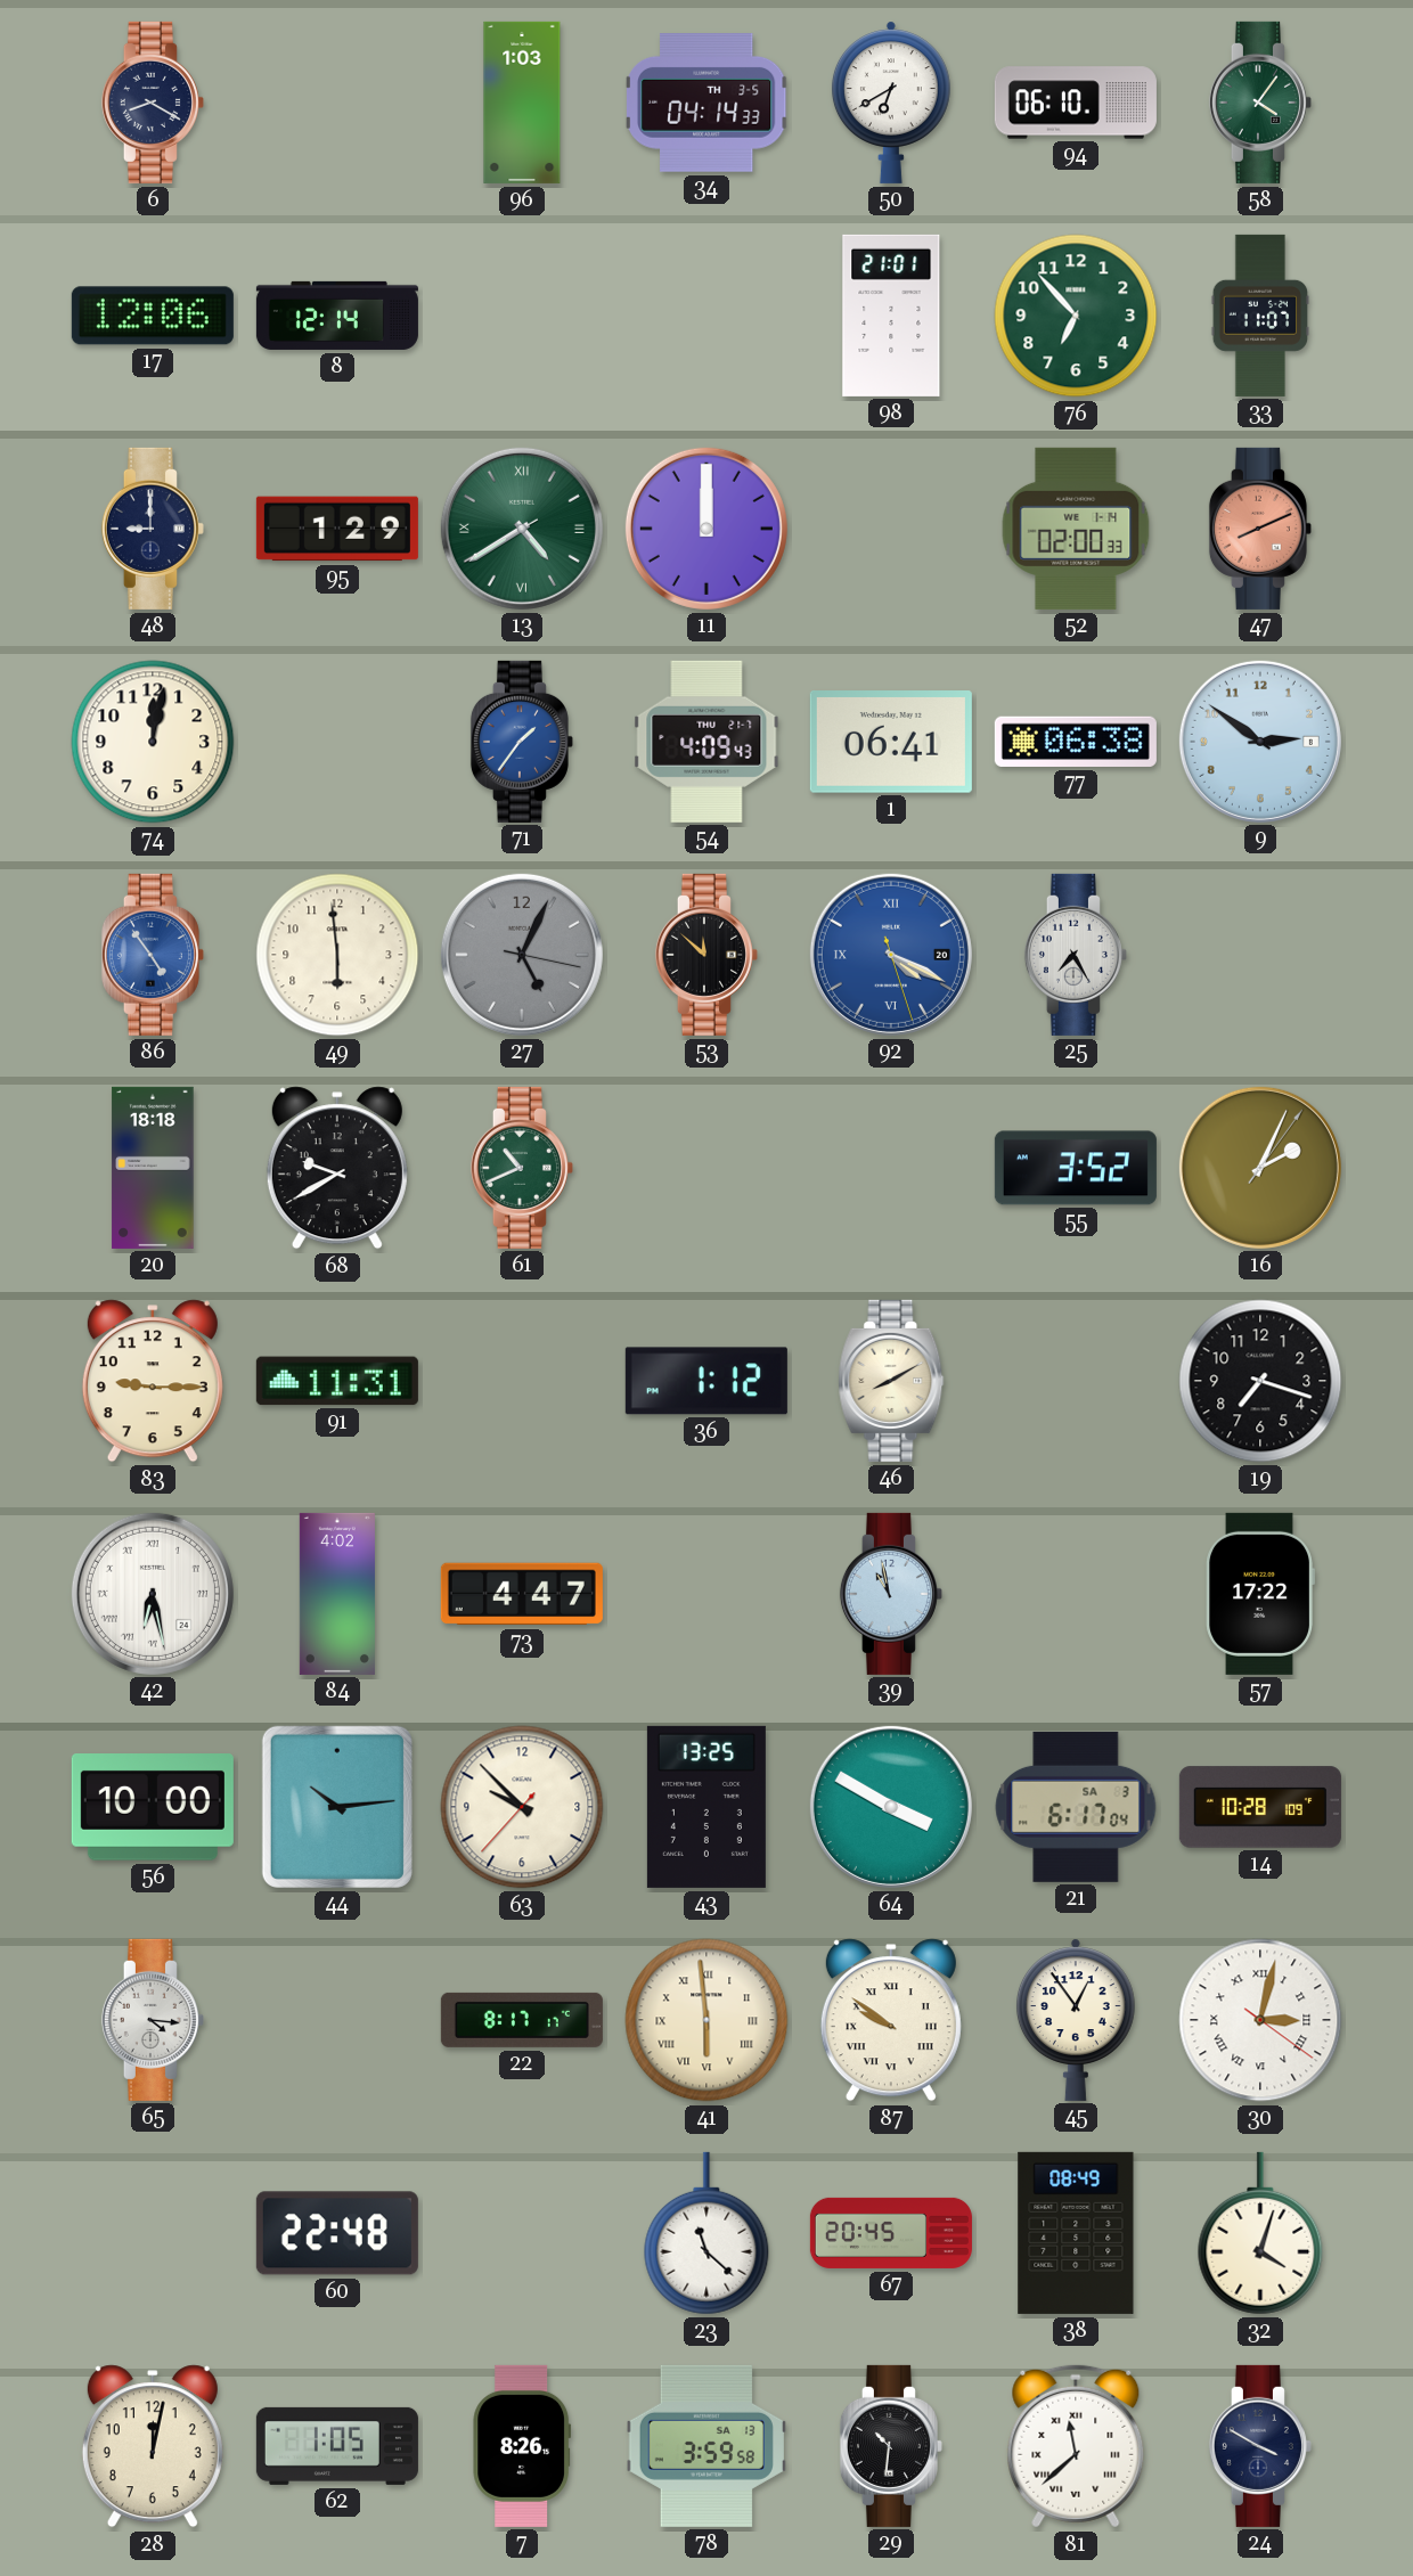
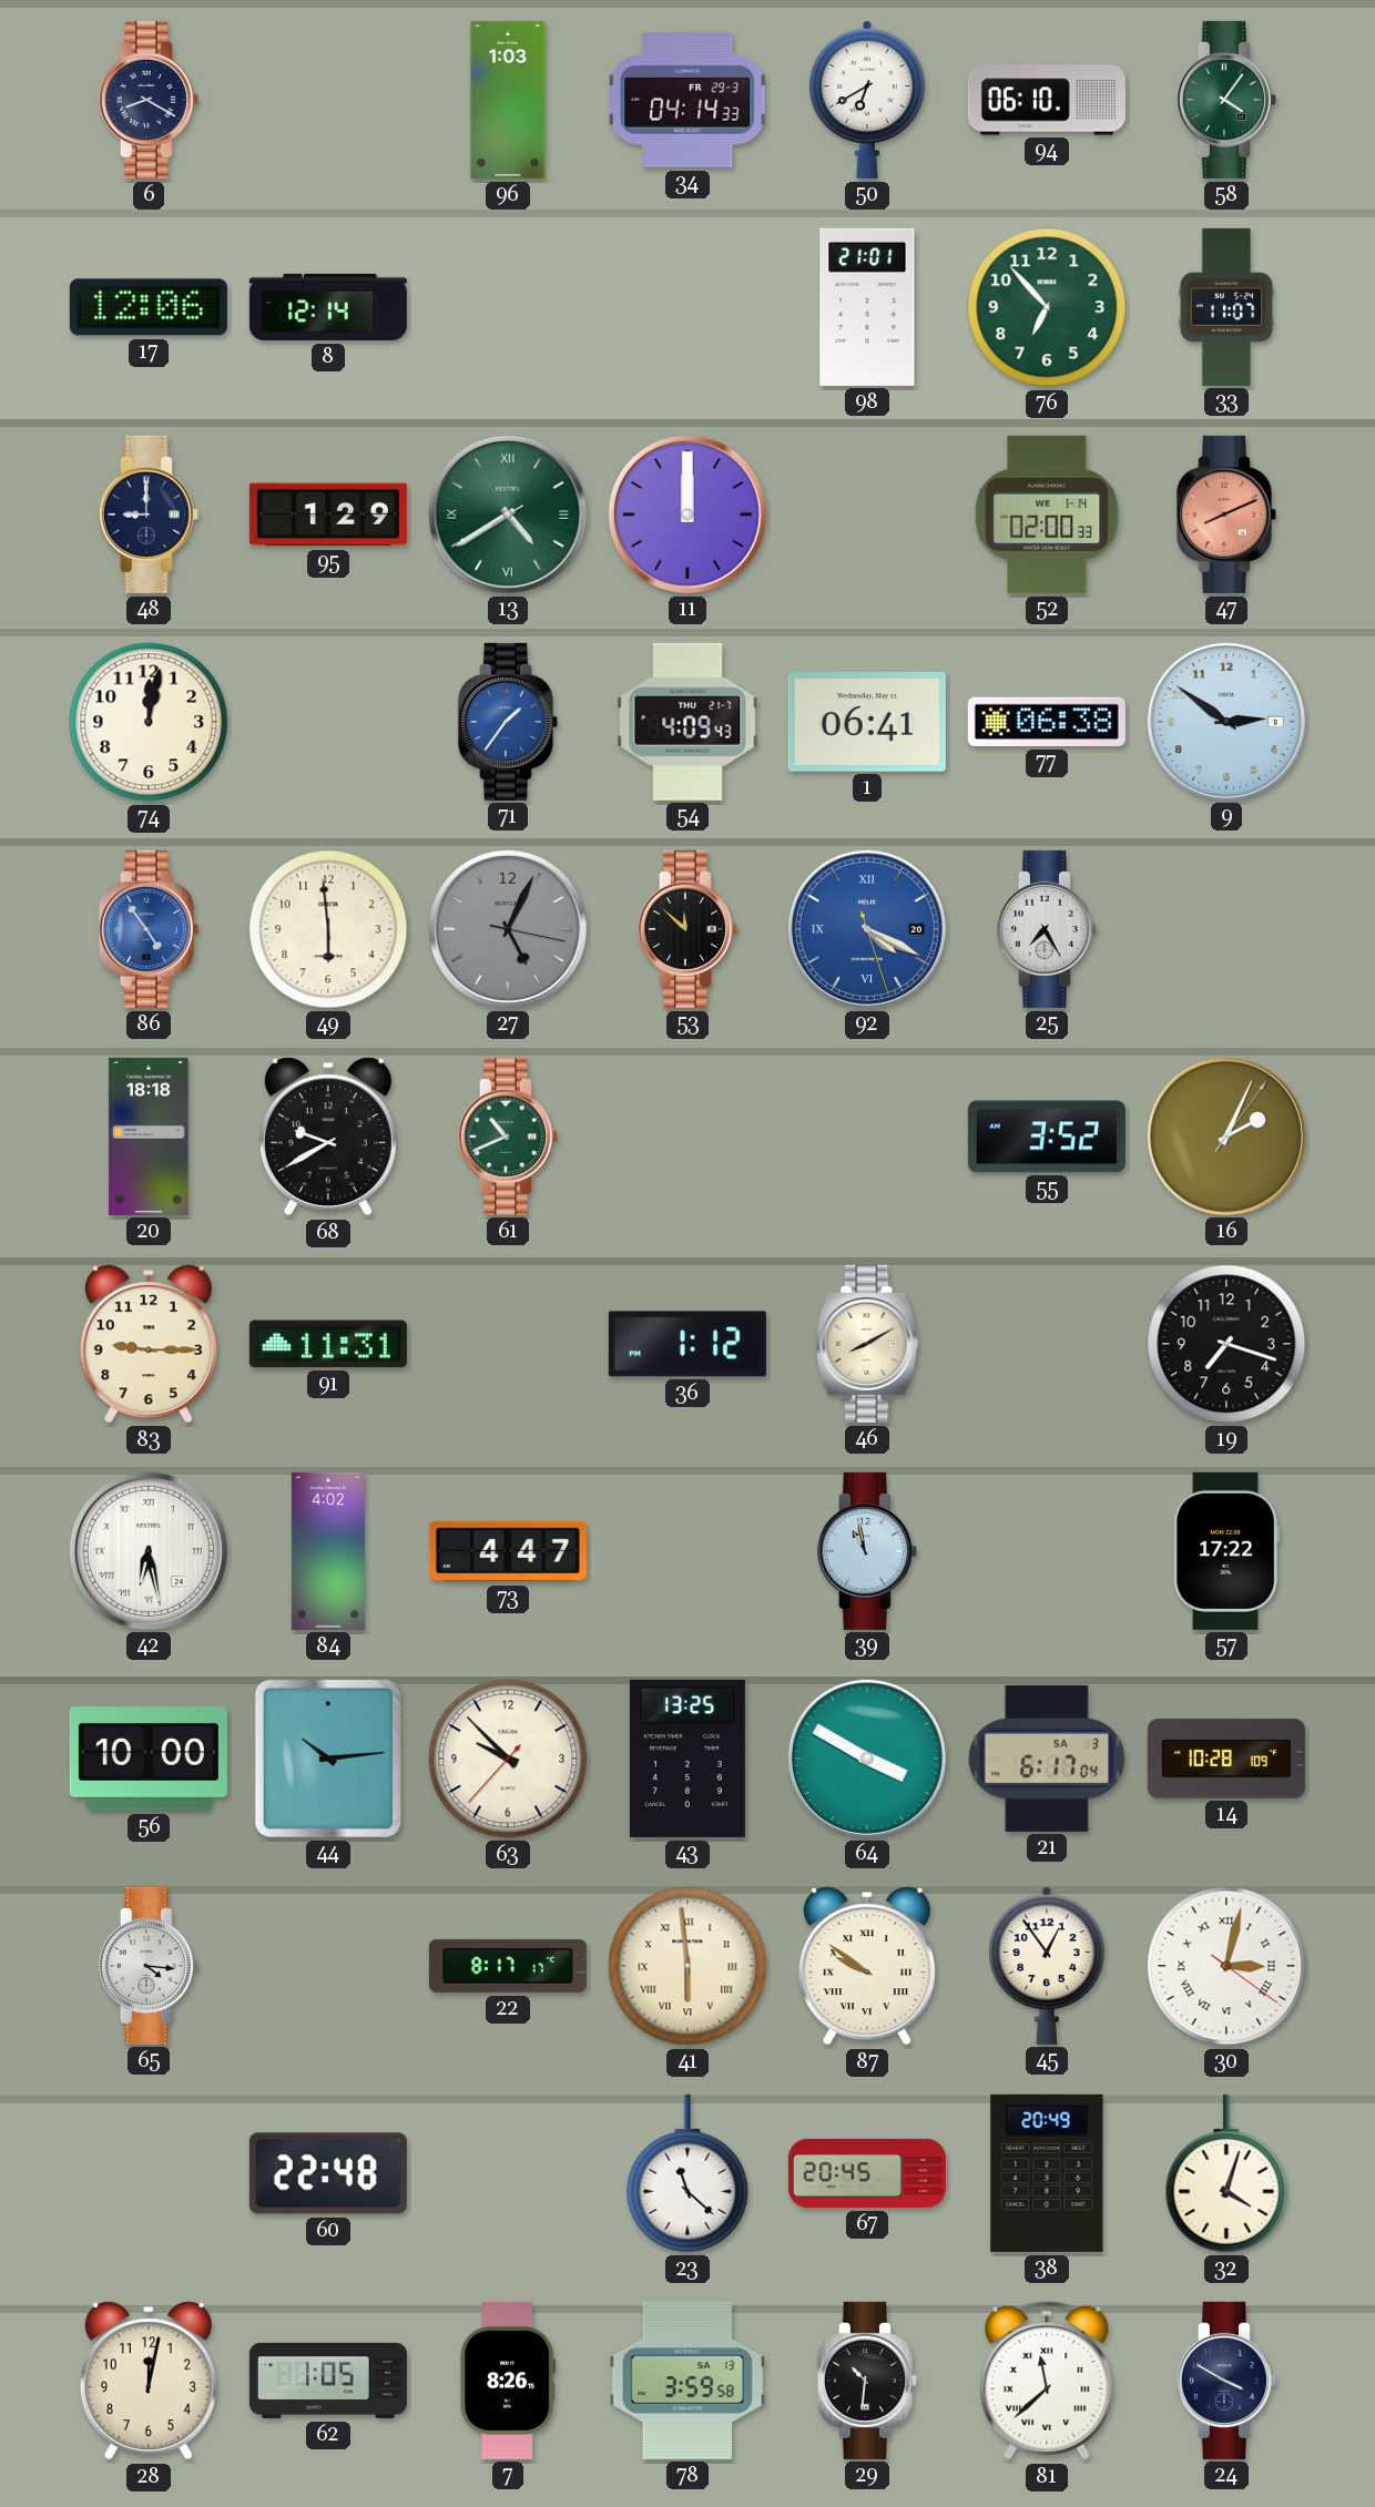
34 date: TH 3-5 -> FR 29-3
38: 08:49 -> 20:49
